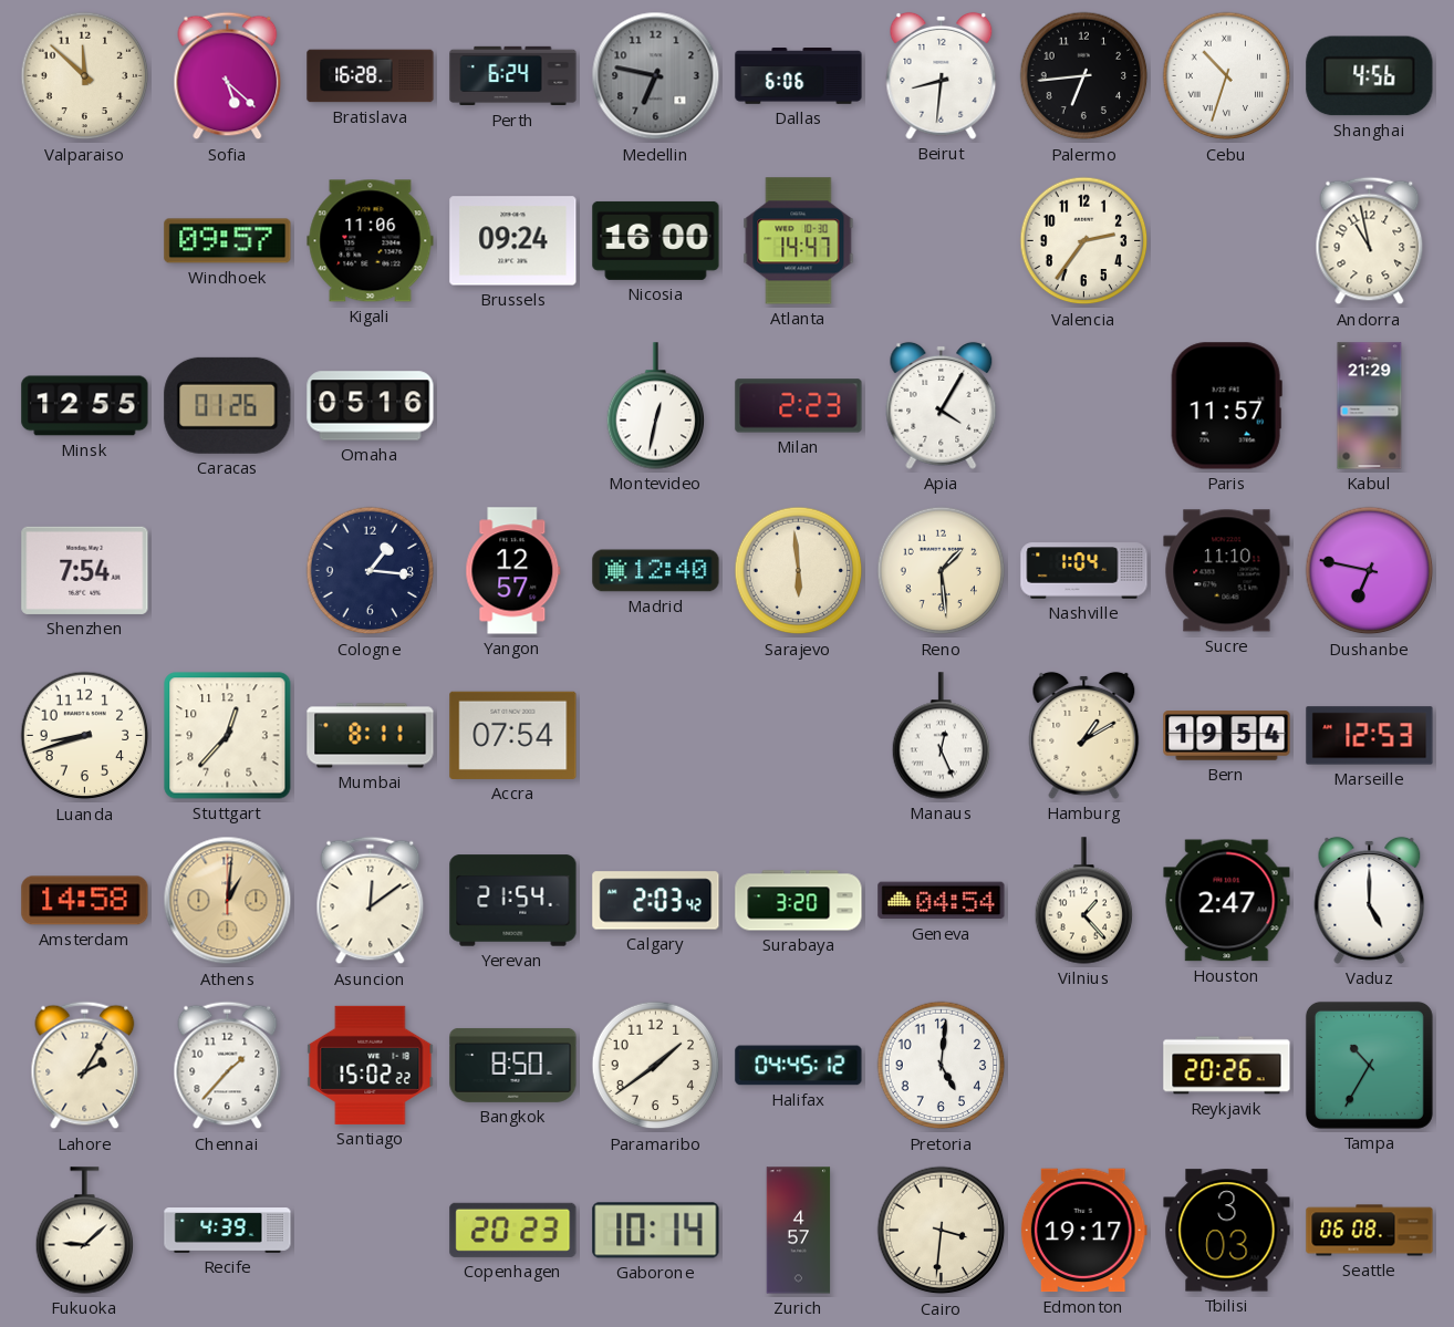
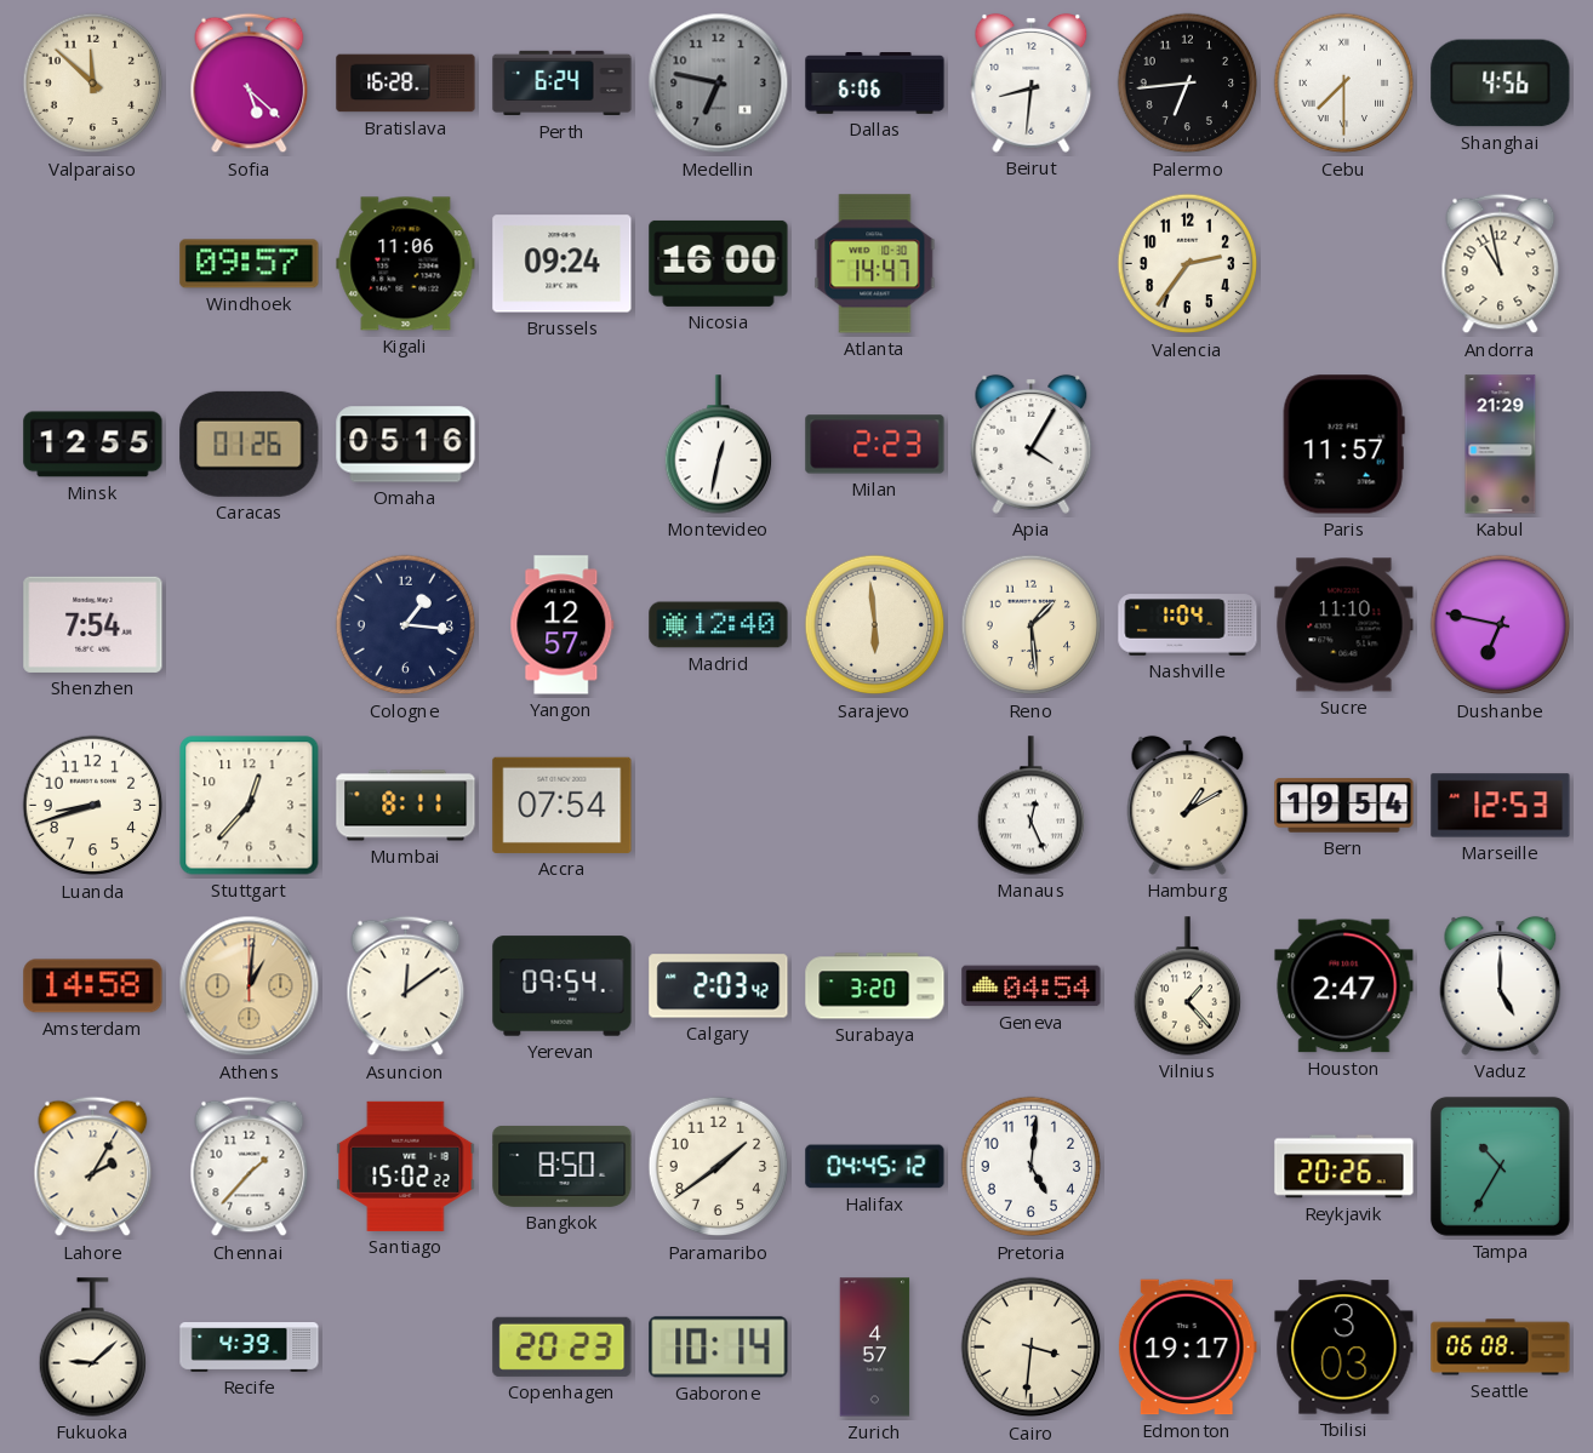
Cebu: 10:33 -> 7:30
Yerevan: 21:54 -> 09:54
